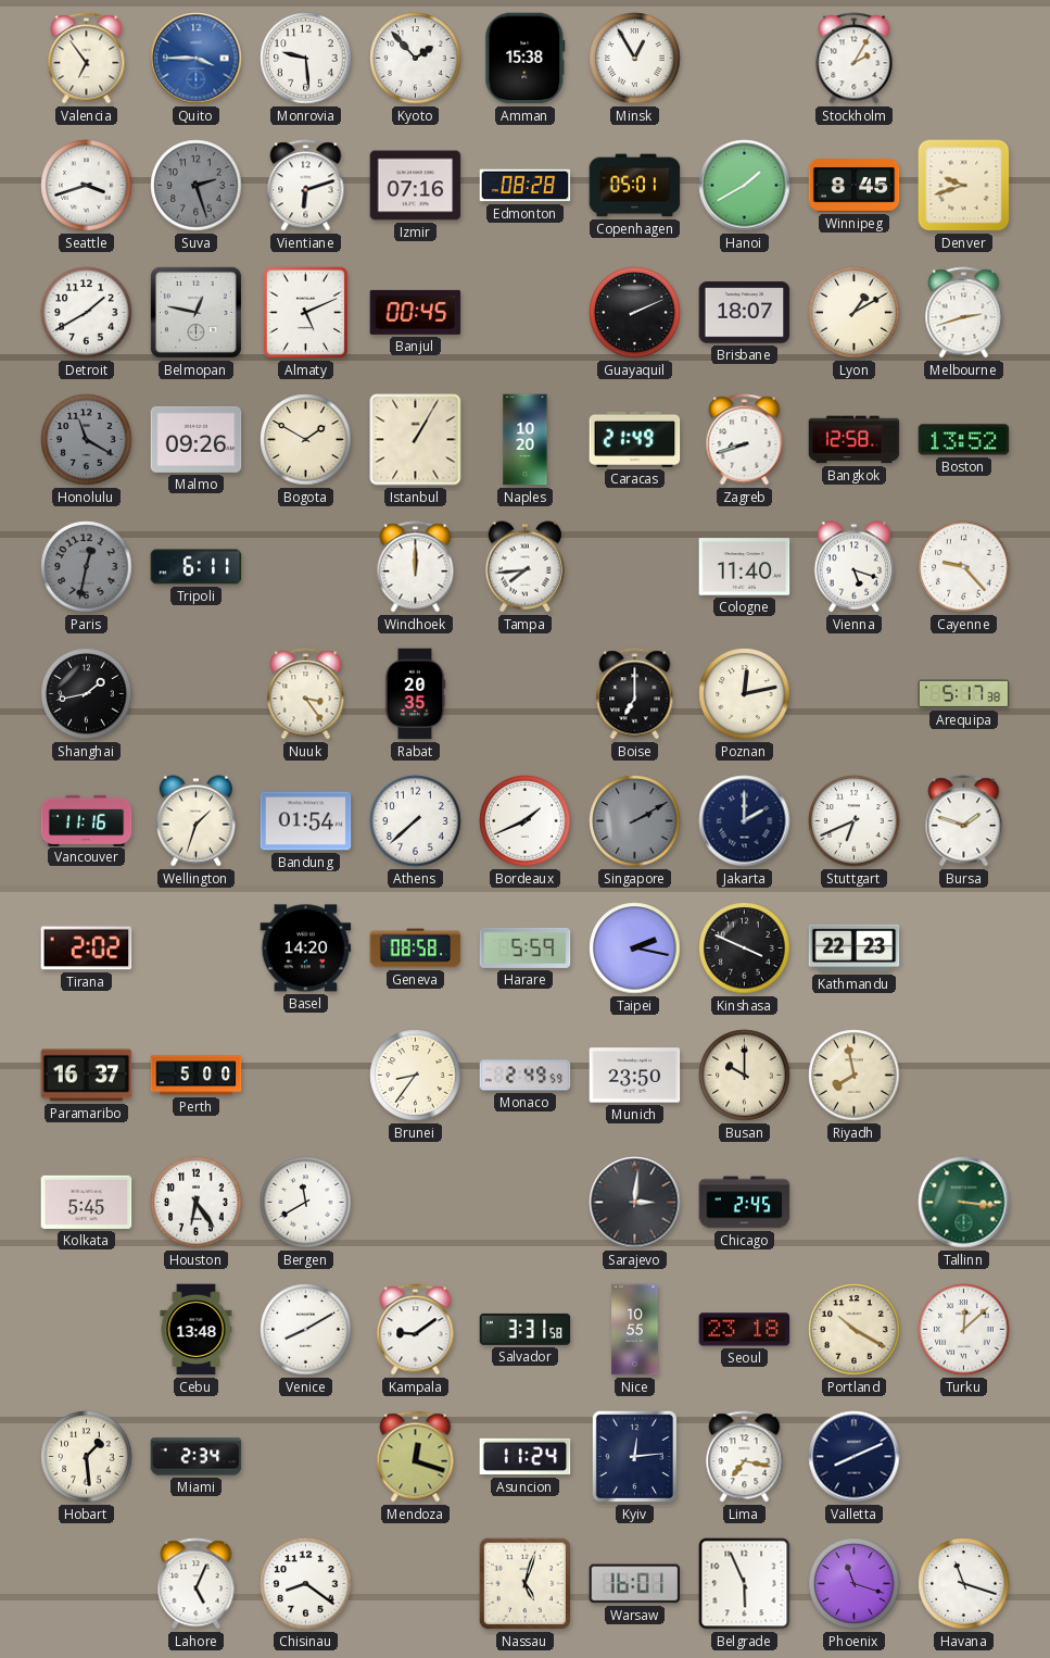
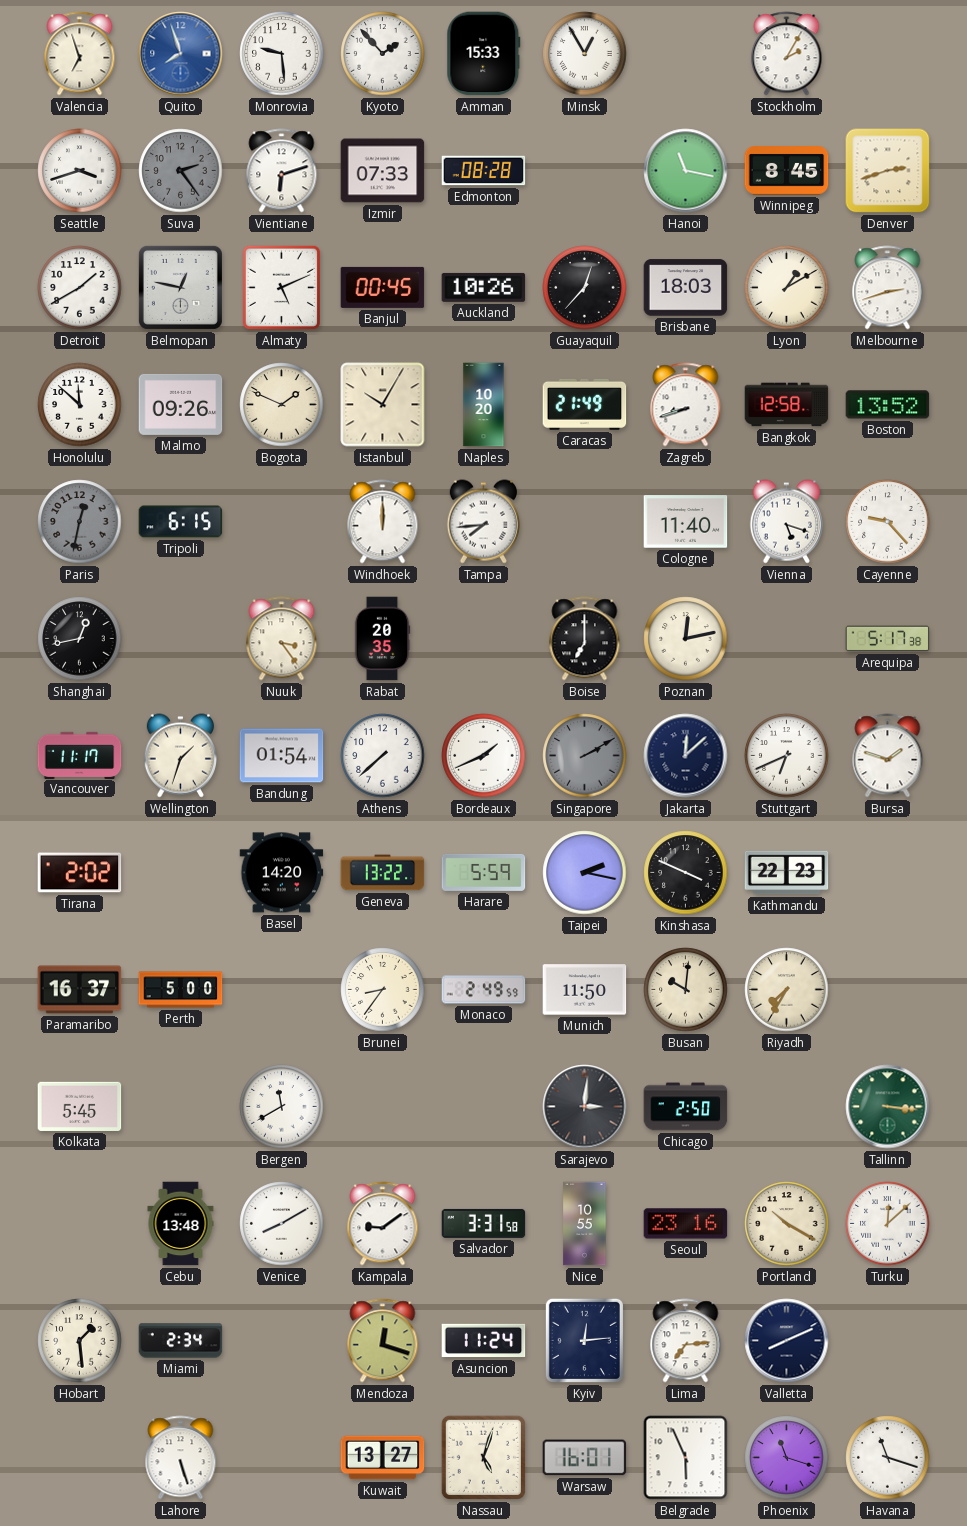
Valencia: 6:54 -> 6:57
Quito: 3:45 -> 7:57
Amman: 15:38 -> 15:33
Suva: 2:27 -> 2:24
Izmir: 07:16 -> 07:33
Copenhagen: 05:01 -> none
Hanoi: 1:40 -> 11:17
Denver: 9:42 -> 2:42
Auckland: none -> 10:26
Guayaquil: 2:11 -> 12:37
Brisbane: 18:07 -> 18:03
Honolulu: 11:20 -> 11:52
Honolulu dial: grey -> white
Bogota: 1:50 -> 1:49
Istanbul: 1:05 -> 10:05
Tripoli: 6:11 -> 6:15
Shanghai: 1:43 -> 12:43
Vancouver: 11:16 -> 11:17
Jakarta: 2:00 -> 12:08
Geneva: 08:58 -> 13:22
Munich: 23:50 -> 11:50
Busan: 10:00 -> 10:01
Riyadh: 7:58 -> 7:35
Houston: 6:24 -> none
Chicago: 2:45 -> 2:50
Seoul: 23:18 -> 23:16
Lima: 7:17 -> 7:14
Lahore: 5:04 -> 5:27
Chisinau: 8:21 -> none
Kuwait: none -> 13:27
